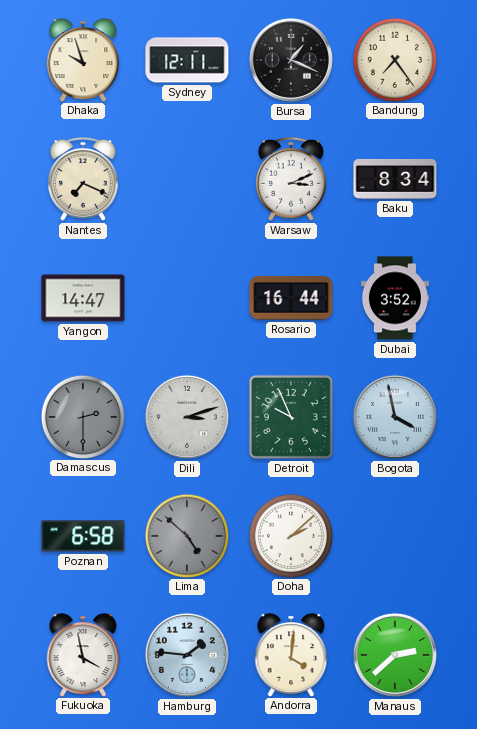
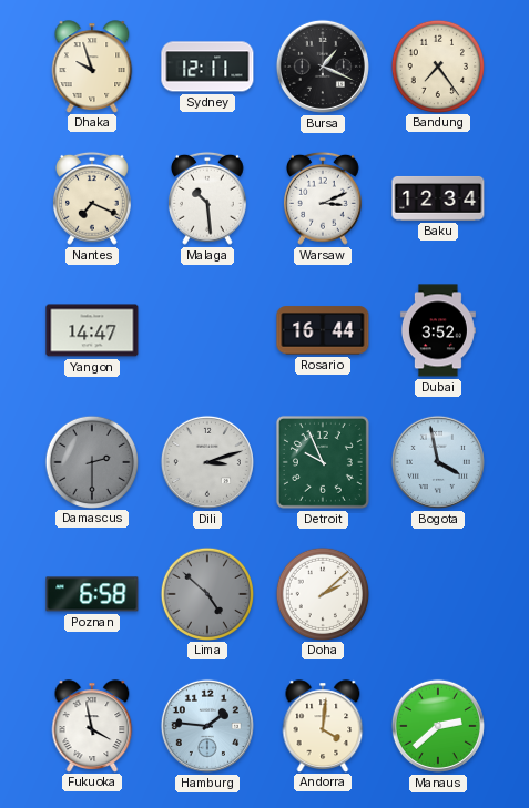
Malaga: none -> 10:29
Baku: 8:34 -> 12:34
